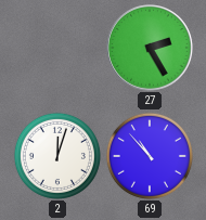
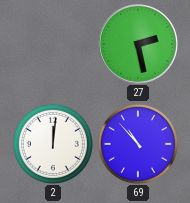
27: 2:25 -> 2:28
2: 12:03 -> 12:01
